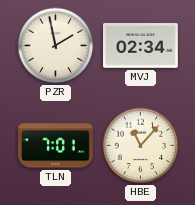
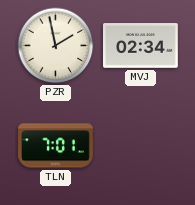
HBE: 11:07 -> none
